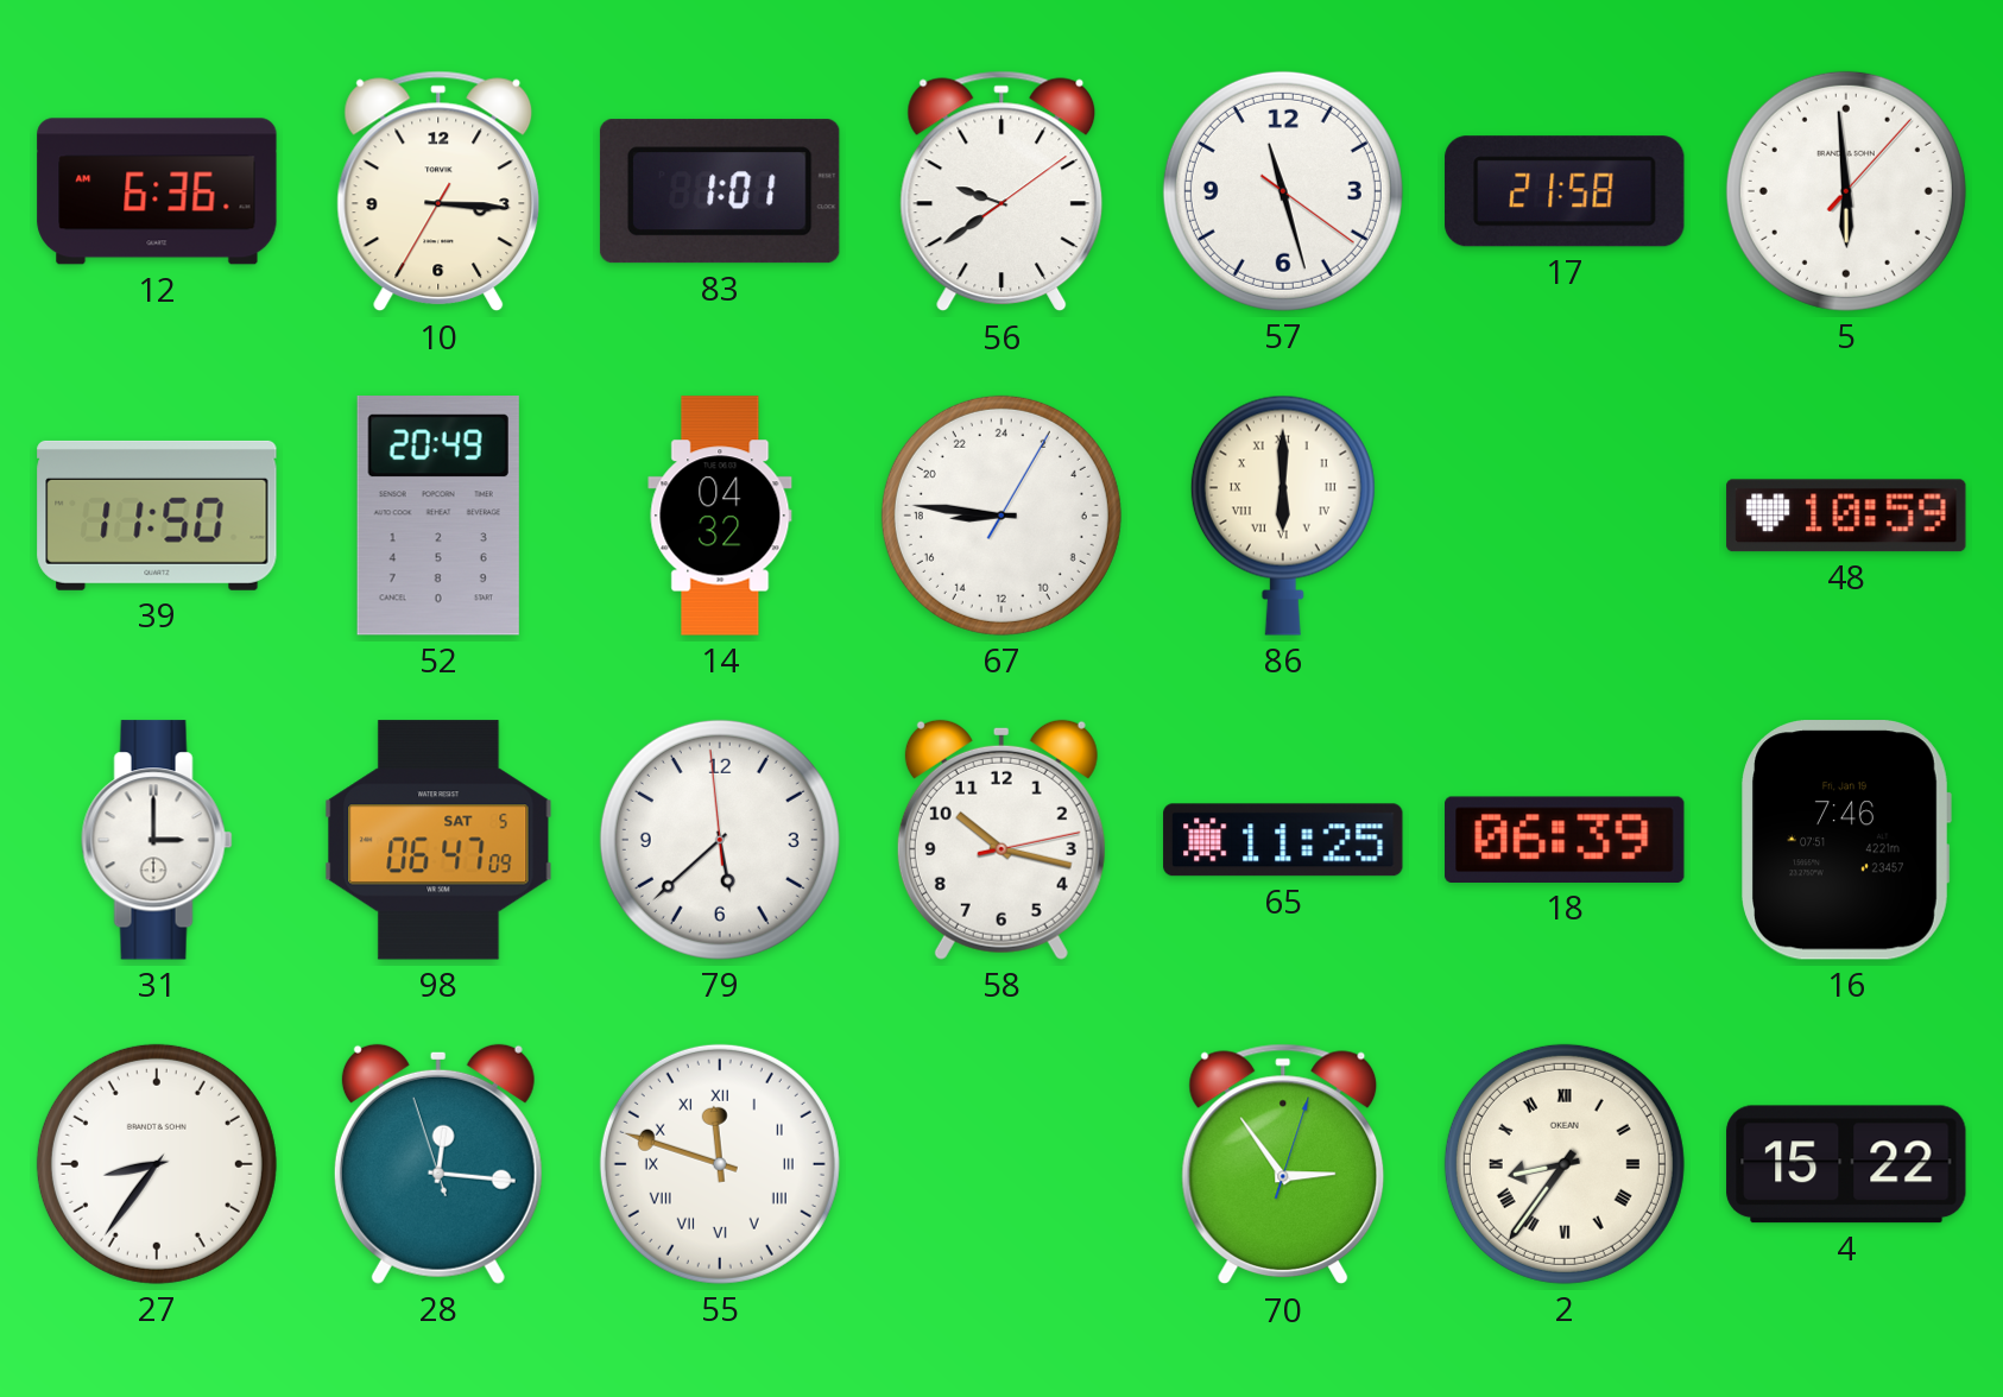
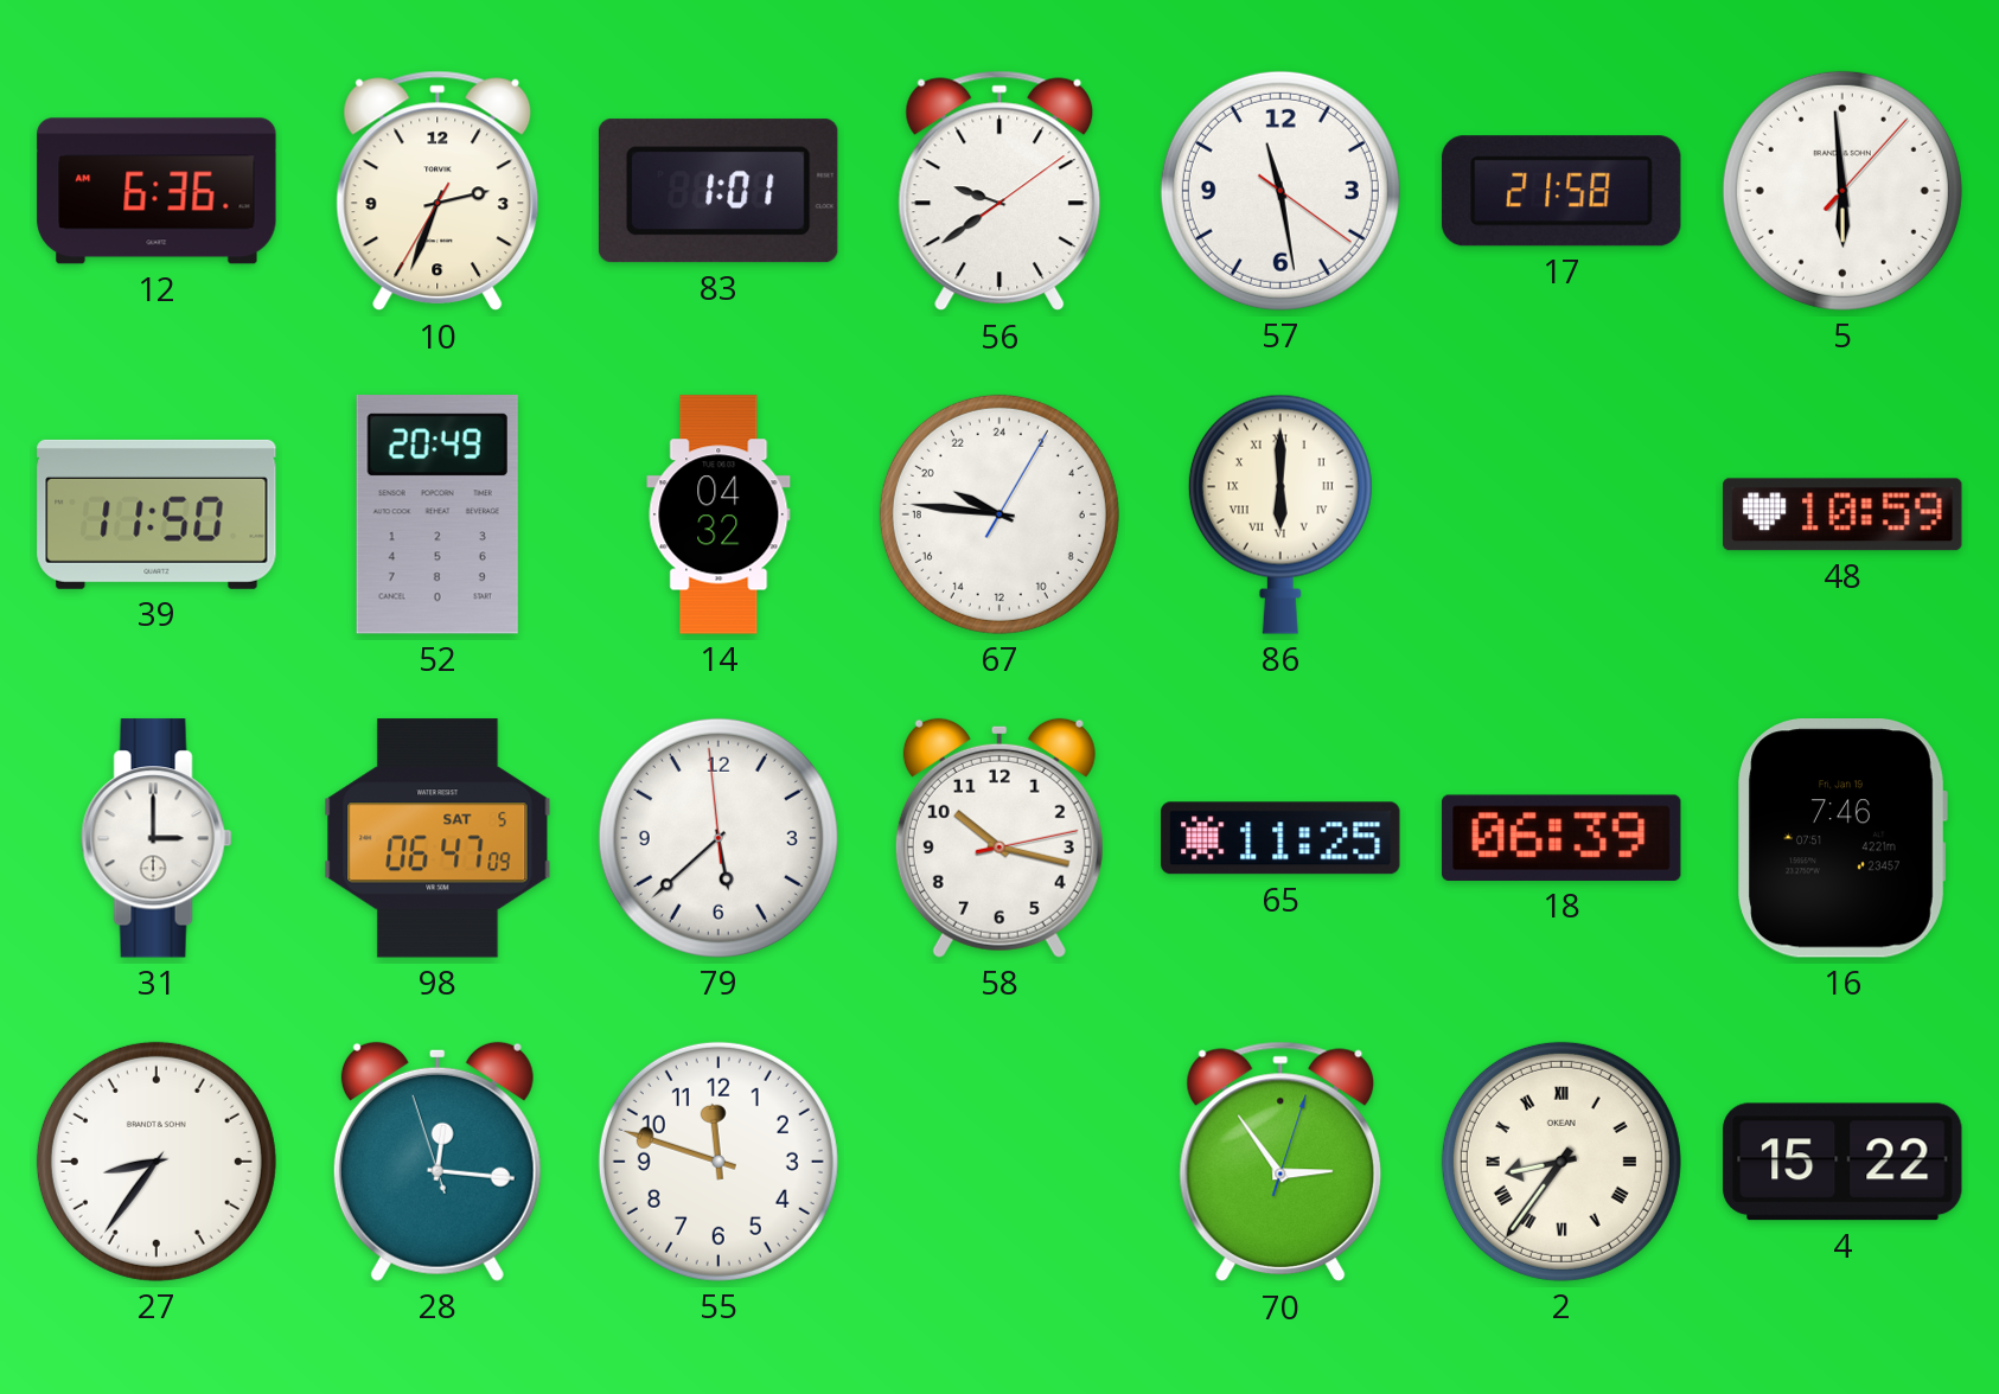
10: 3:15 -> 2:33
57: 11:27 -> 11:28
67: 17:46 -> 19:46
55 numerals: Roman -> Arabic
